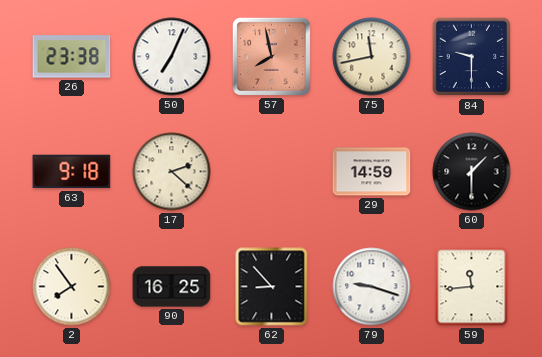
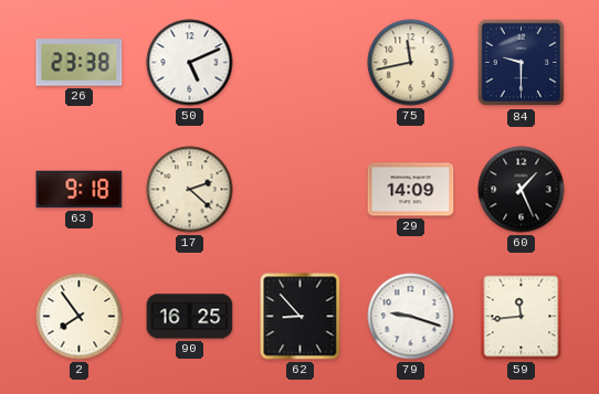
50: 7:04 -> 5:11
57: 7:58 -> none
29: 14:59 -> 14:09
60: 1:30 -> 1:26
